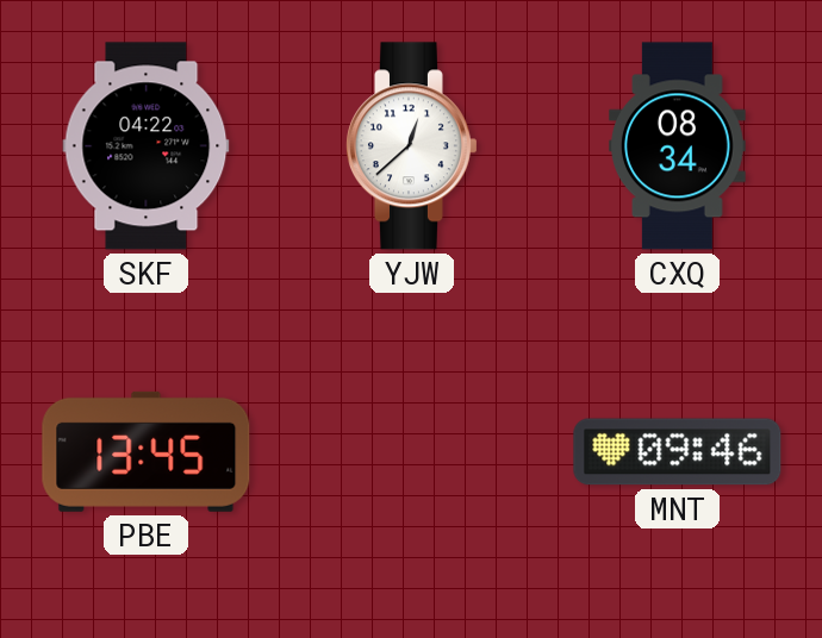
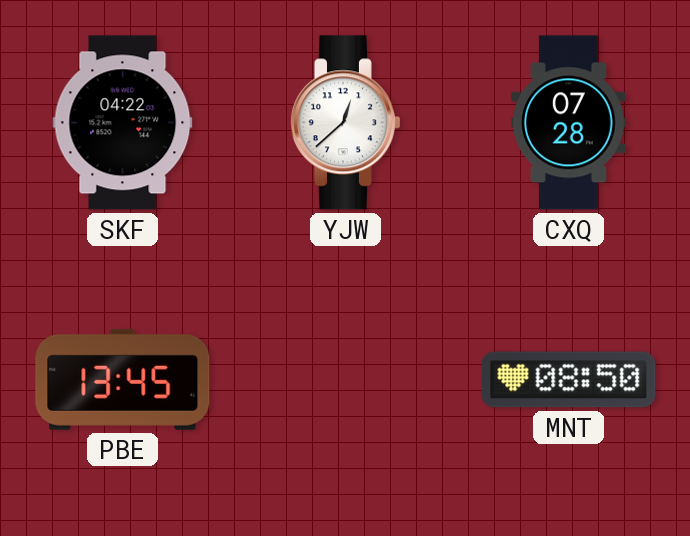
CXQ: 08:34 -> 07:28
MNT: 09:46 -> 08:50
